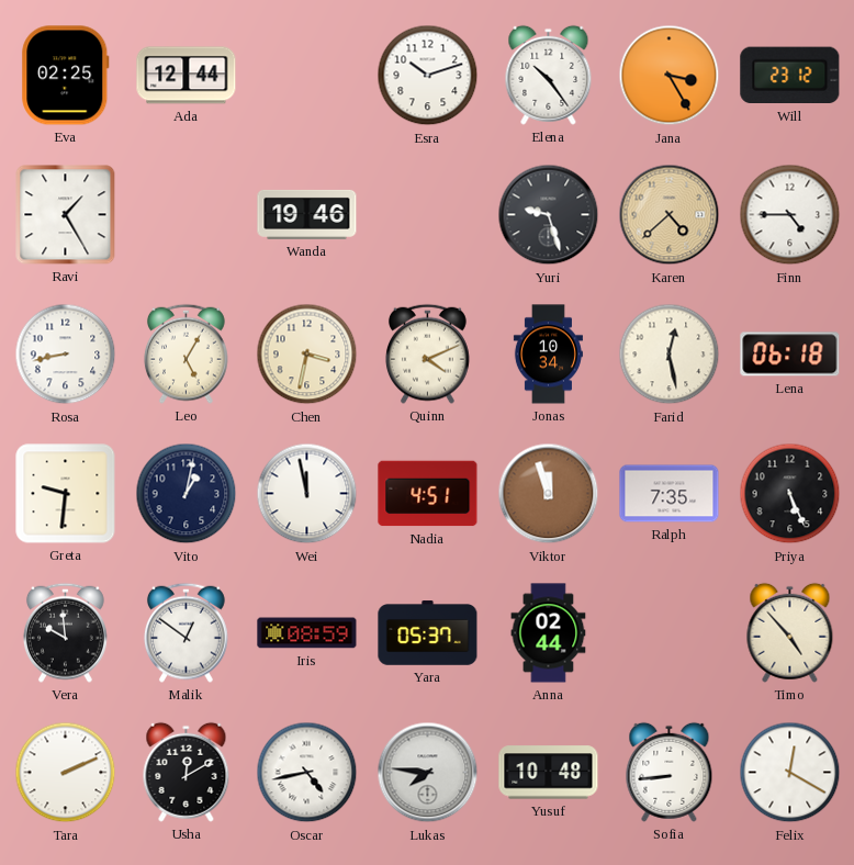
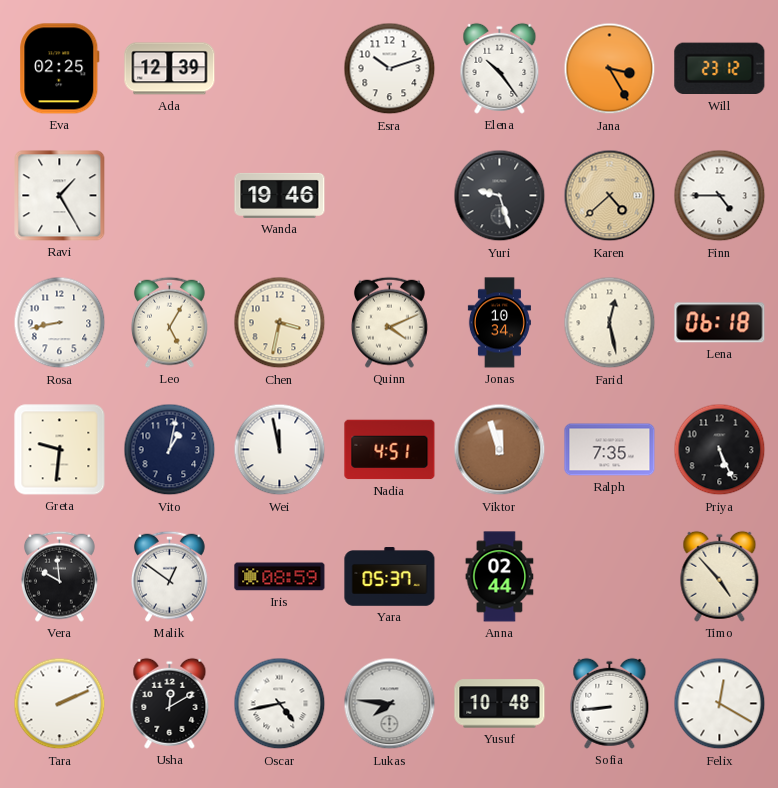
Ada: 12:44 -> 12:39
